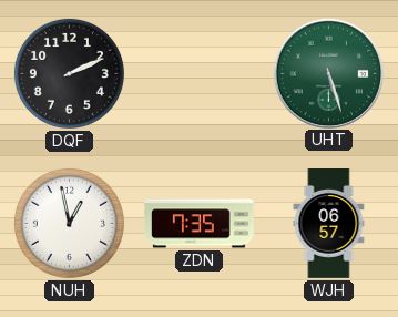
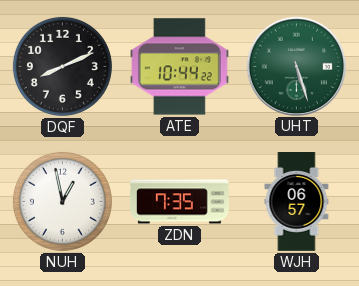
DQF: 2:11 -> 8:11
ATE: none -> 10:44
